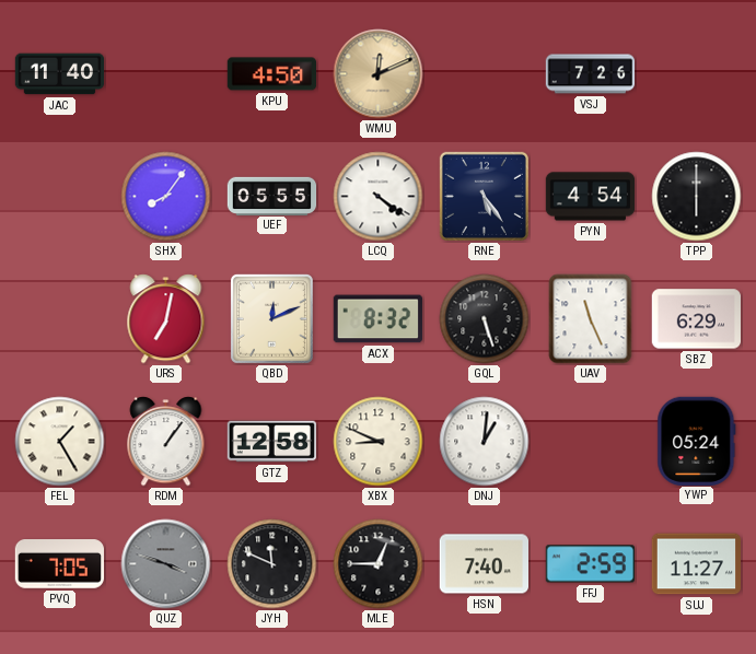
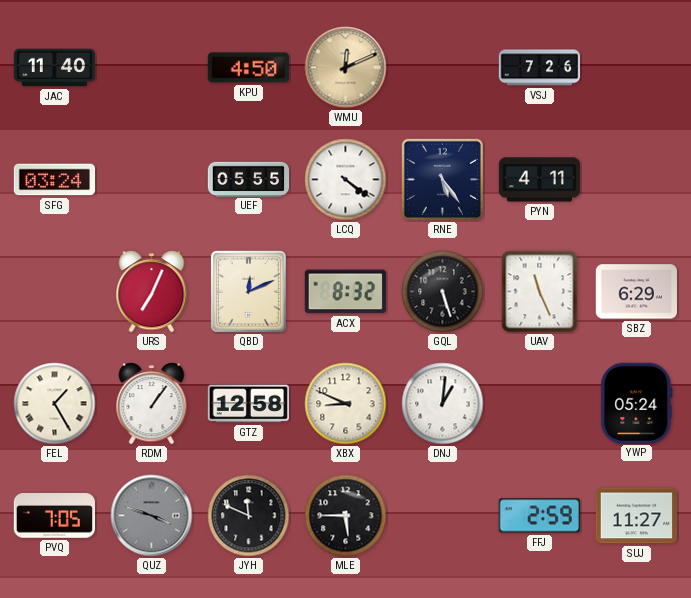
SFG: none -> 03:24
SHX: 8:06 -> none
PYN: 4:54 -> 4:11
TPP: 6:00 -> none
URS: 7:02 -> 7:04
MLE: 12:45 -> 5:45
HSN: 7:40 -> none
